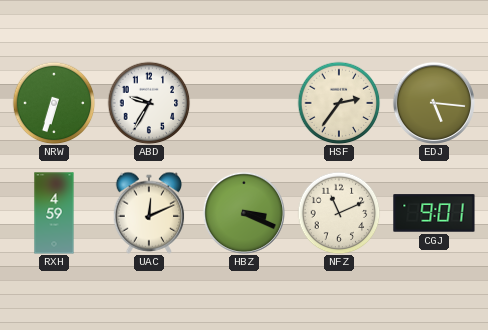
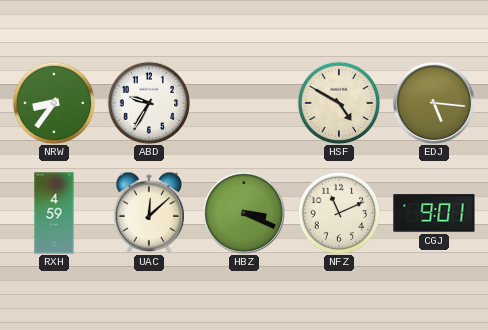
NRW: 6:33 -> 8:36
HSF: 2:36 -> 4:50
UAC: 12:11 -> 12:08
